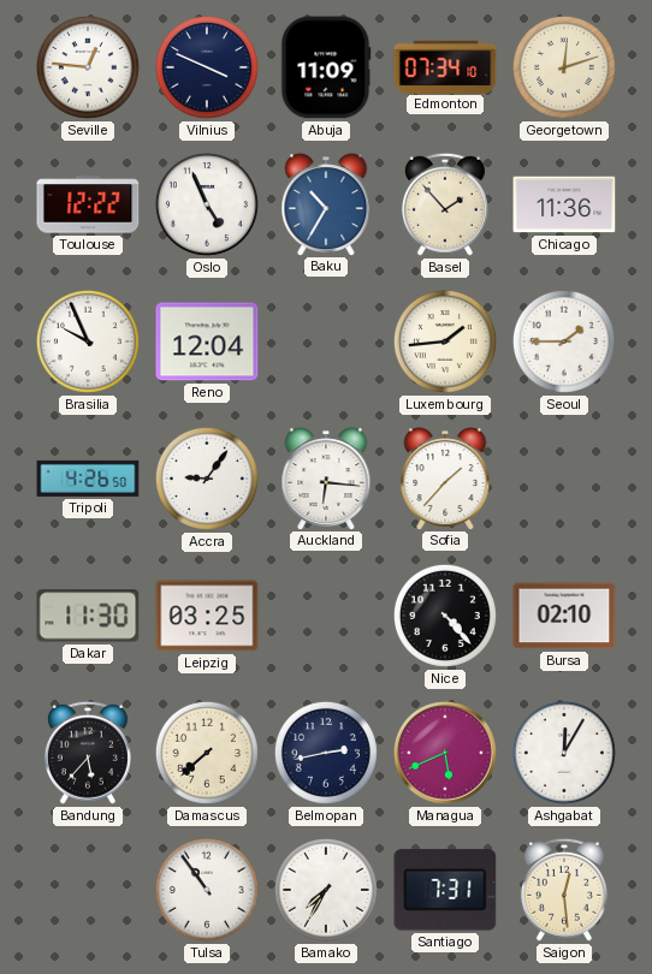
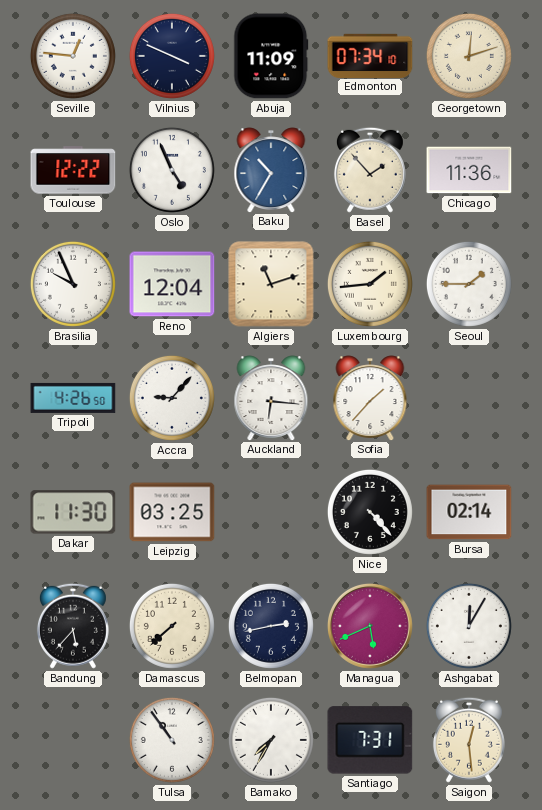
Algiers: none -> 11:12
Accra: 9:06 -> 9:07
Bursa: 02:10 -> 02:14
